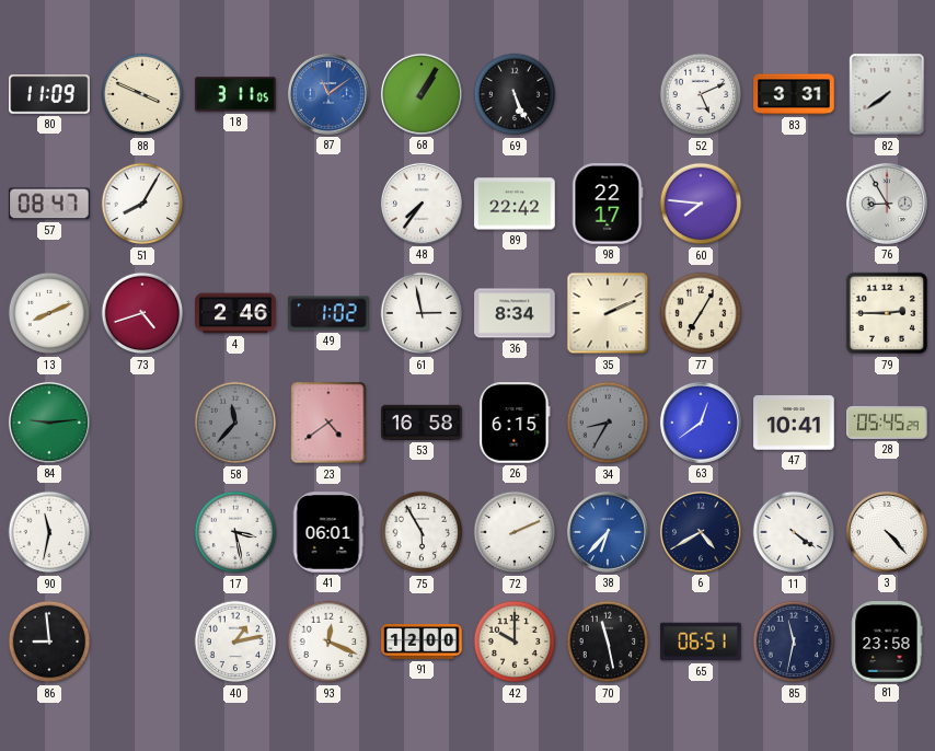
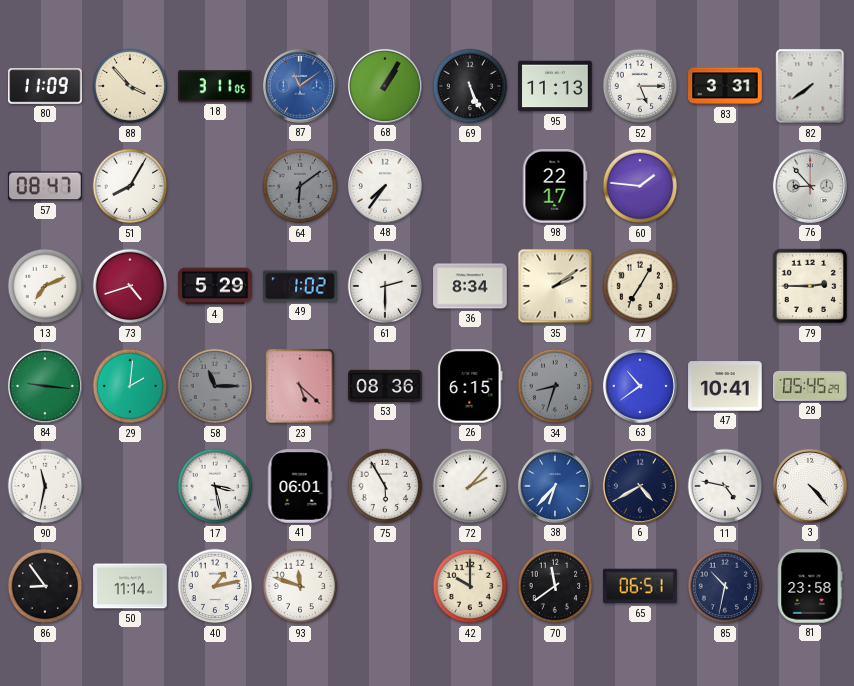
88: 3:49 -> 3:53
95: none -> 11:13
52: 5:11 -> 5:15
64: none -> 6:09
89: 22:42 -> none
60: 7:46 -> 1:46
76: 8:55 -> 8:53
13: 8:11 -> 7:11
4: 2:46 -> 5:29
61: 2:58 -> 2:30
35: 2:11 -> 2:09
84: 9:14 -> 9:16
29: none -> 2:01
58: 11:37 -> 11:15
23: 4:39 -> 5:22
53: 16:58 -> 08:36
34: 8:35 -> 8:33
63: 12:39 -> 10:39
72: 2:11 -> 2:07
11: 4:21 -> 4:47
86: 8:59 -> 8:54
50: none -> 11:14
93: 12:19 -> 11:48
91: 12:00 -> none
70: 11:28 -> 11:39
85: 11:32 -> 10:32
